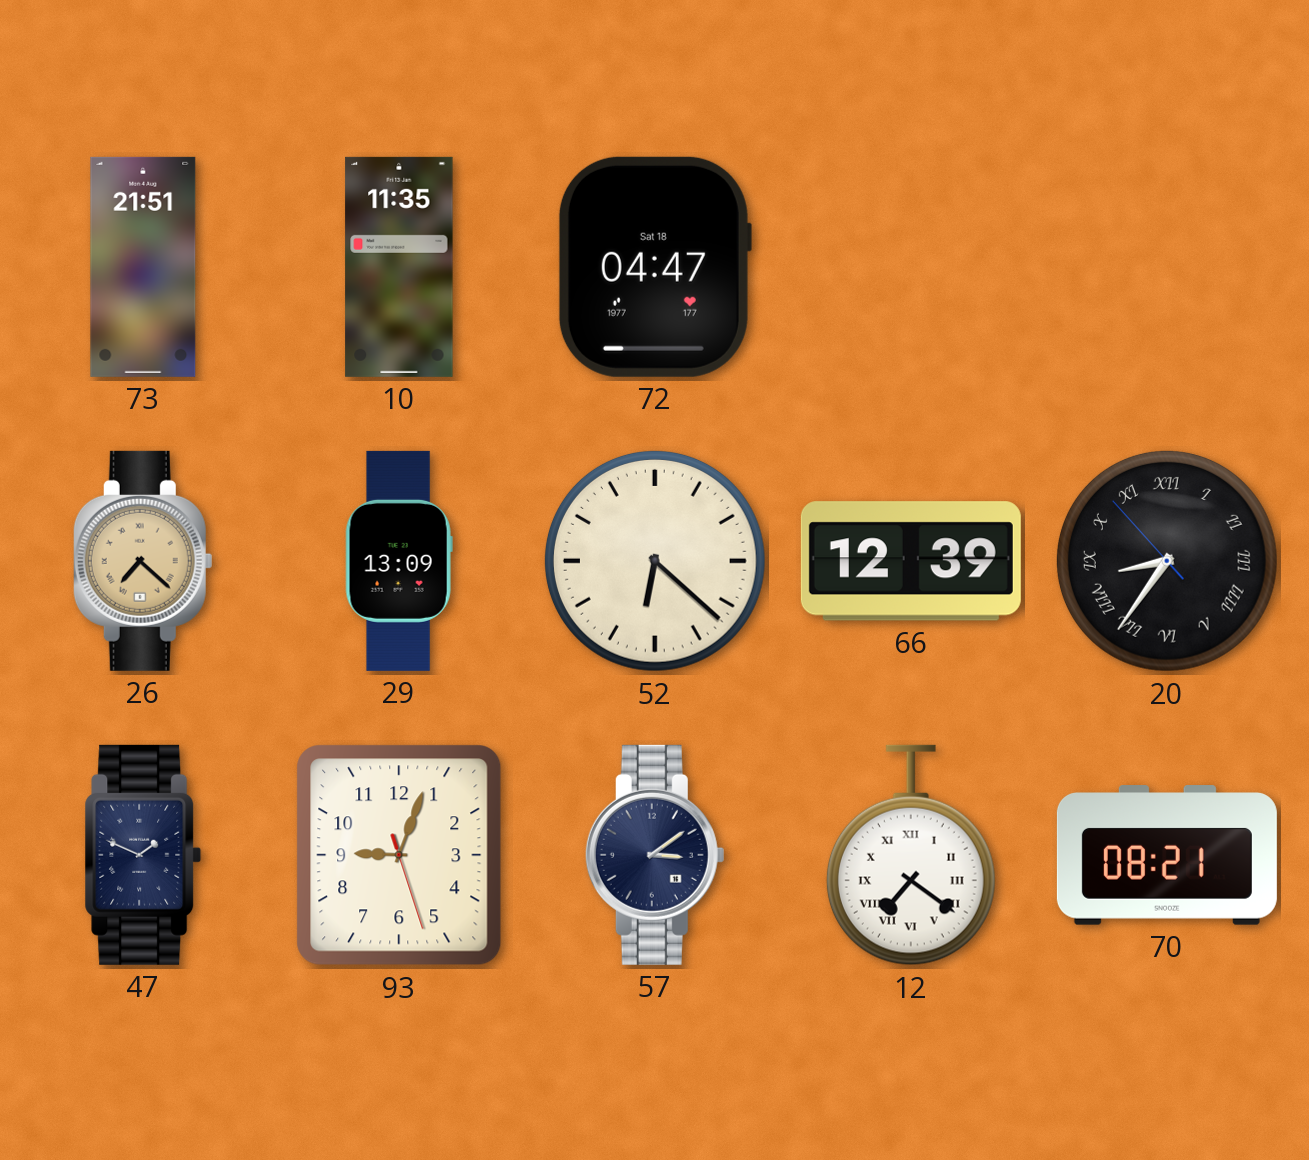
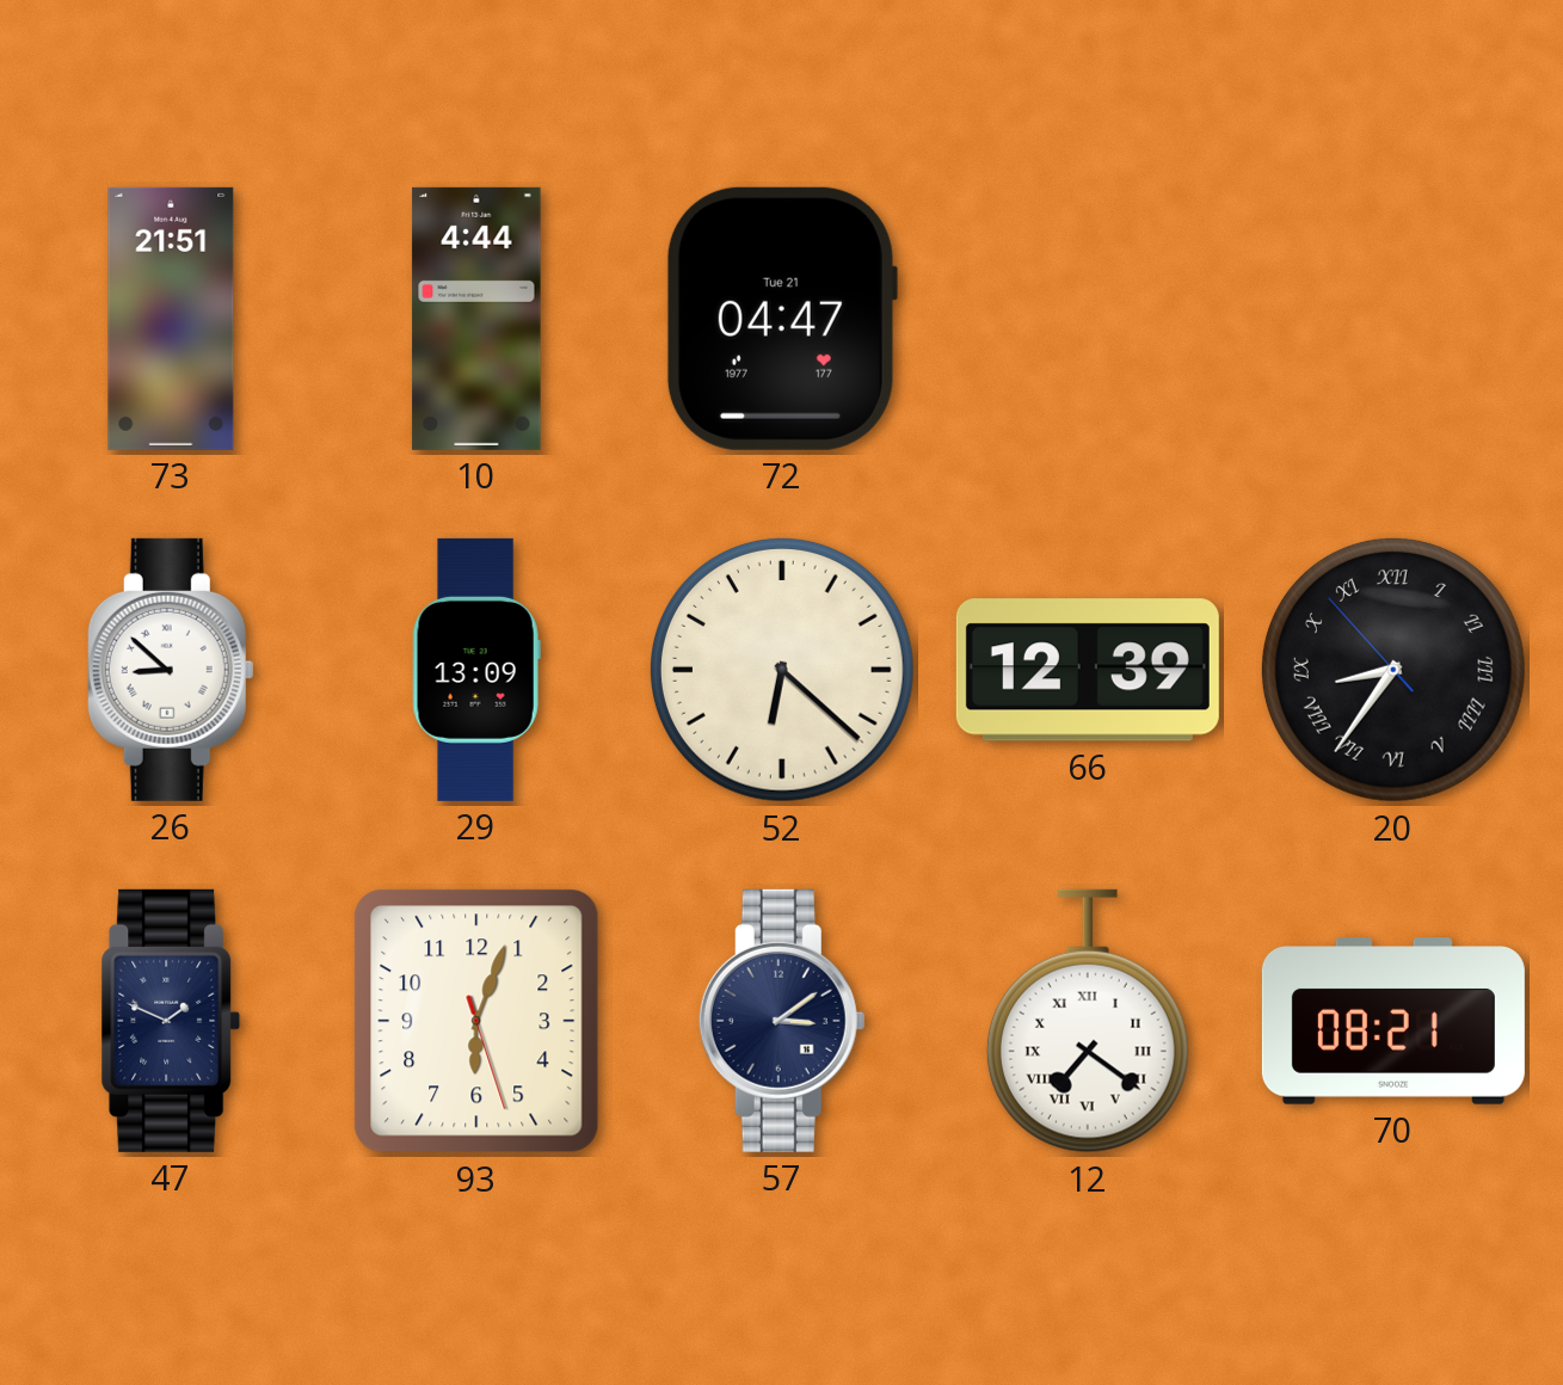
10: 11:35 -> 4:44
72 date: Sat 18 -> Tue 21
26: 7:22 -> 8:52
26 dial: champagne -> white
93: 9:03 -> 6:03
